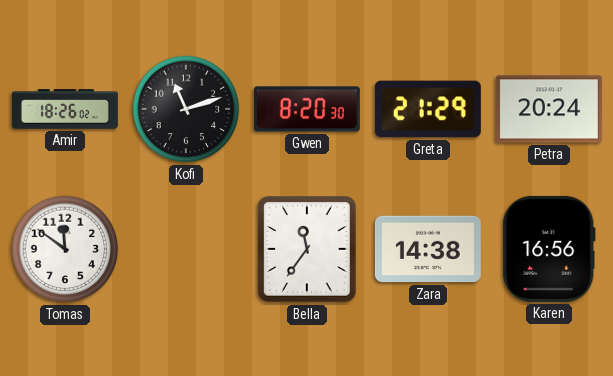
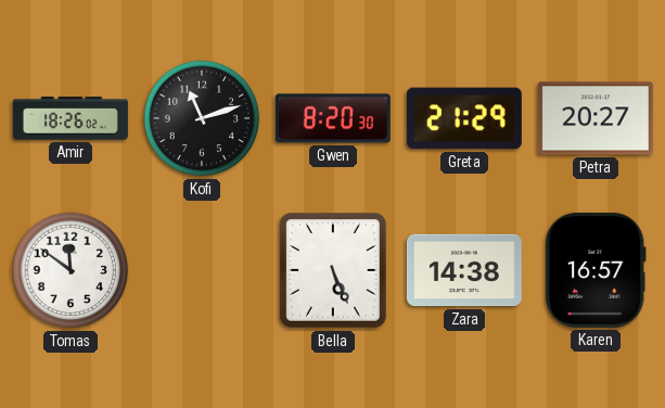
Petra: 20:24 -> 20:27
Bella: 11:36 -> 5:26
Karen: 16:56 -> 16:57
